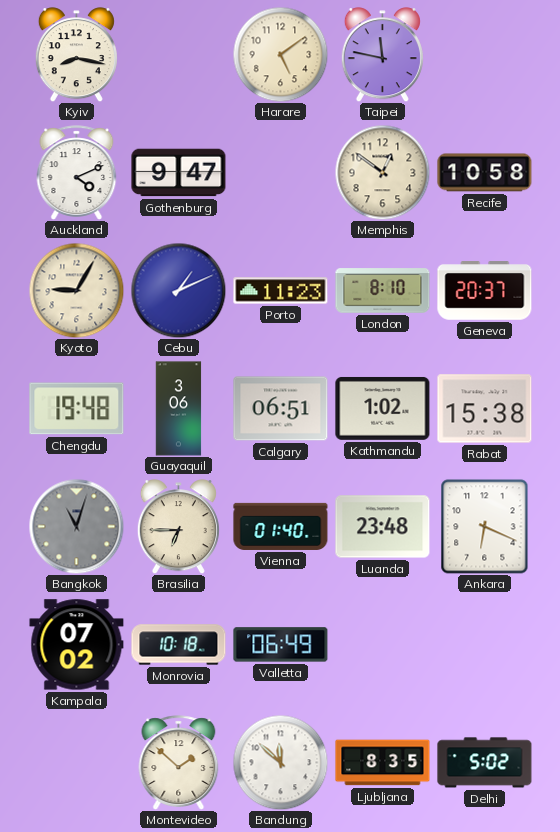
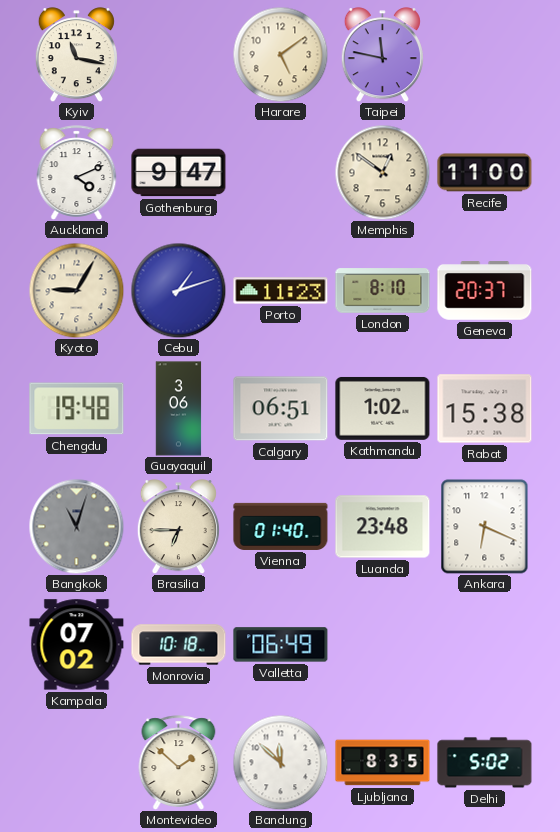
Kyiv: 8:17 -> 11:17
Recife: 10:58 -> 11:00
Cebu: 1:11 -> 1:12
